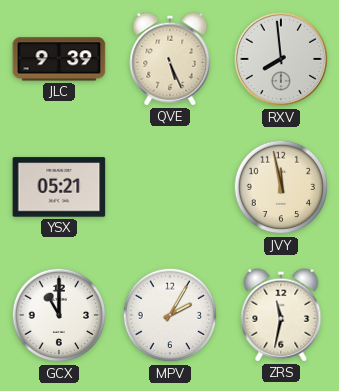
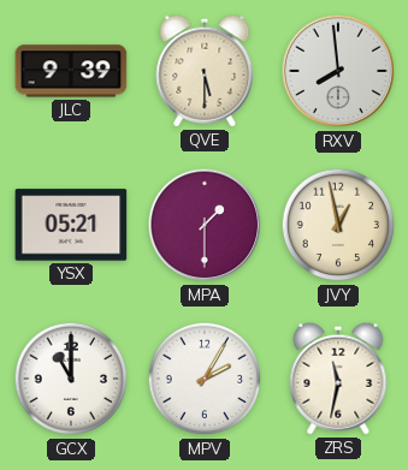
QVE: 5:26 -> 5:30
MPA: none -> 1:30
JVY: 11:58 -> 12:58
